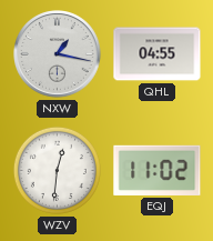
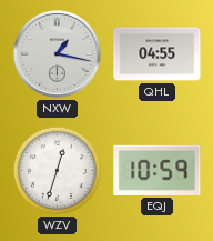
WZV: 12:31 -> 12:33
EQJ: 11:02 -> 10:59
